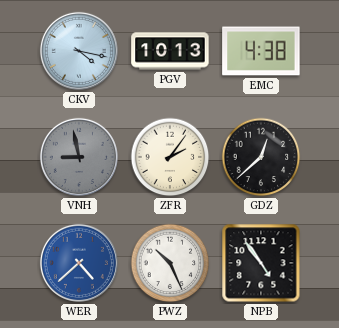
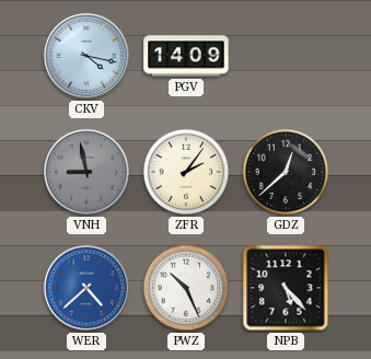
PGV: 10:13 -> 14:09
EMC: 4:38 -> none
NPB: 4:54 -> 5:23
